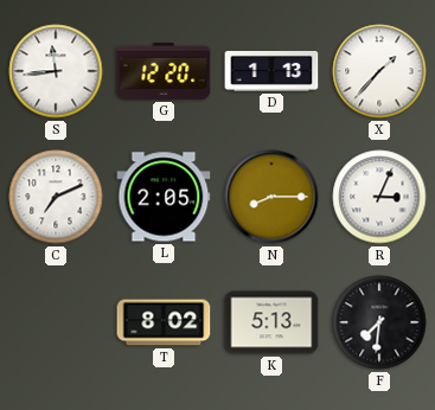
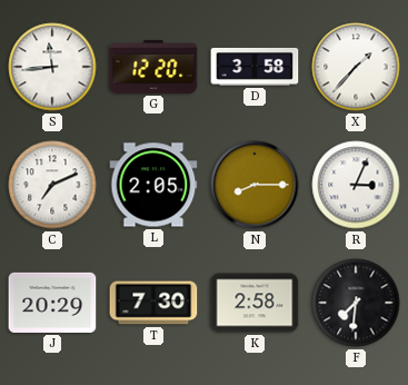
D: 1:13 -> 3:58
J: none -> 20:29
T: 8:02 -> 7:30
K: 5:13 -> 2:58
